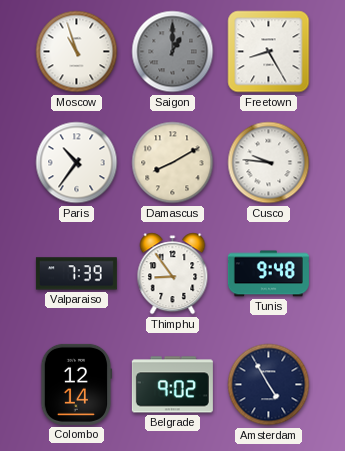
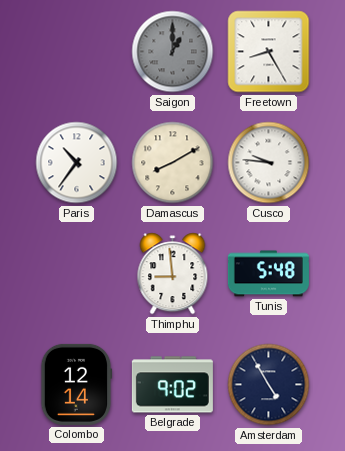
Moscow: 10:57 -> none
Valparaiso: 7:39 -> none
Thimphu: 8:54 -> 8:59
Tunis: 9:48 -> 5:48
